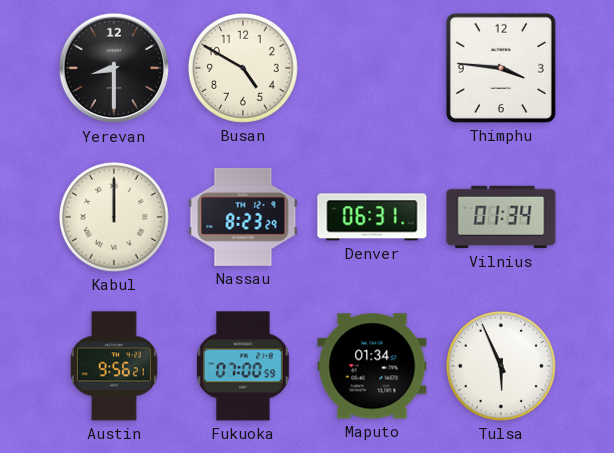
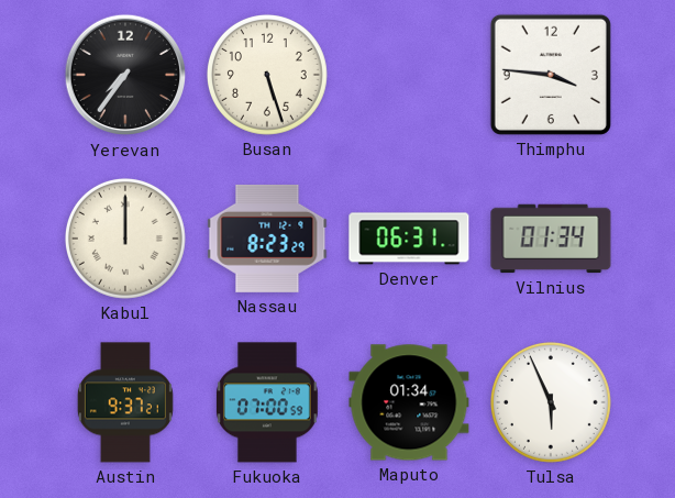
Yerevan: 8:30 -> 7:36
Busan: 4:50 -> 5:27
Austin: 9:56 -> 9:37
